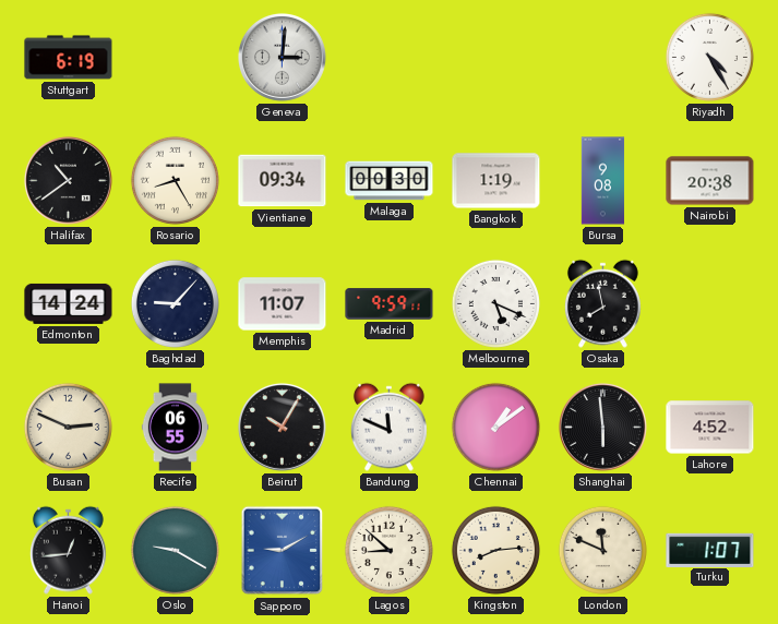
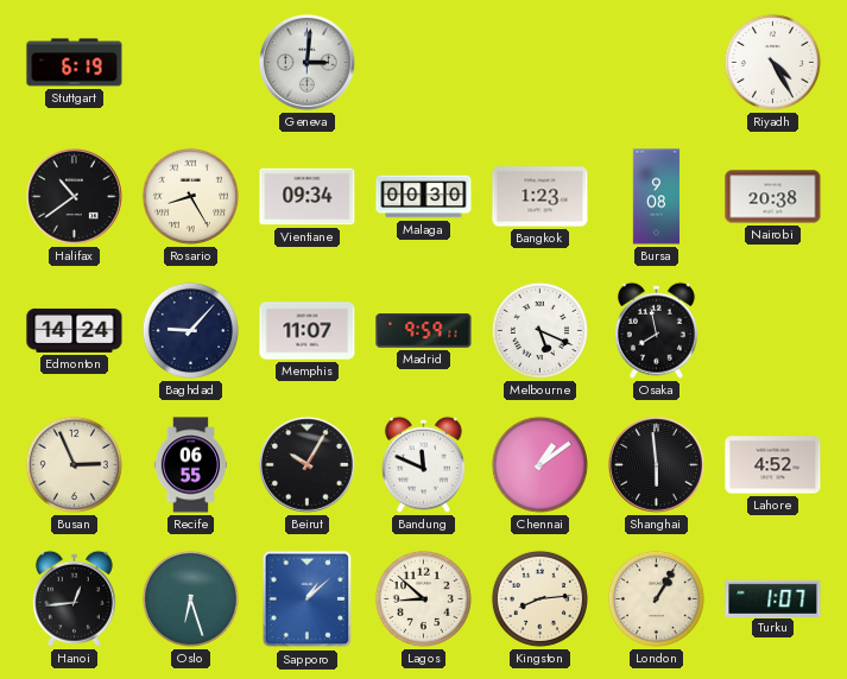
Bangkok: 1:19 -> 1:23
Busan: 2:49 -> 2:56
Oslo: 9:20 -> 6:27
Sapporo: 9:10 -> 1:08
London: 11:49 -> 1:05
